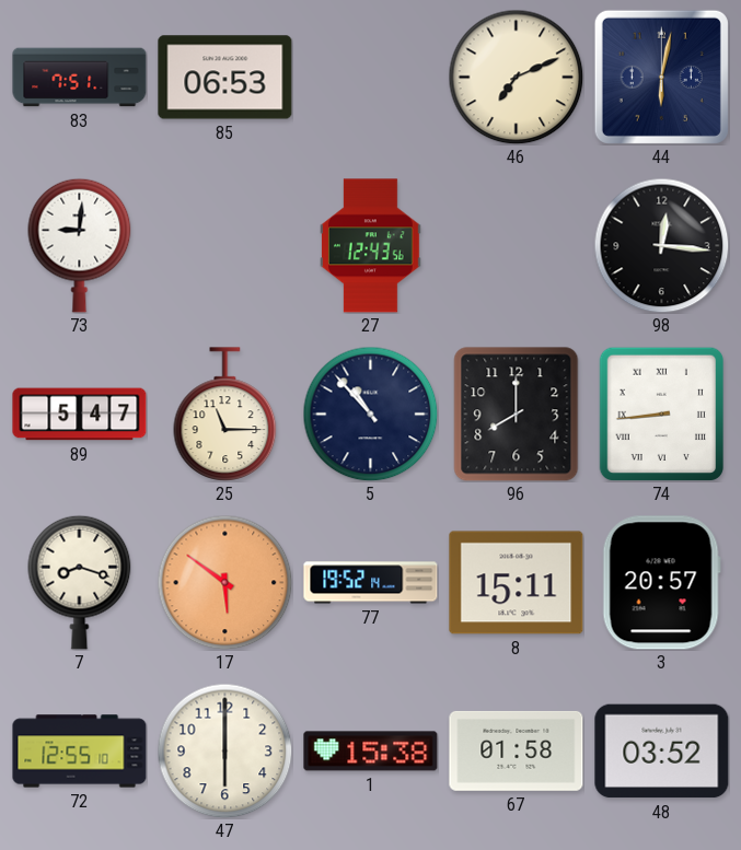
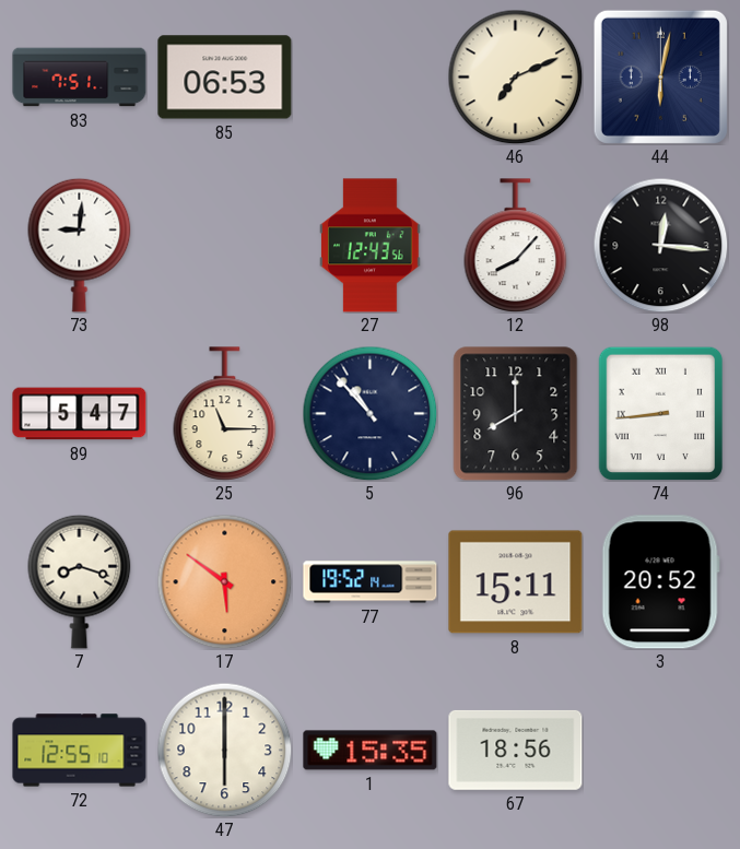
12: none -> 8:07
3: 20:57 -> 20:52
1: 15:38 -> 15:35
67: 01:58 -> 18:56
48: 03:52 -> none
